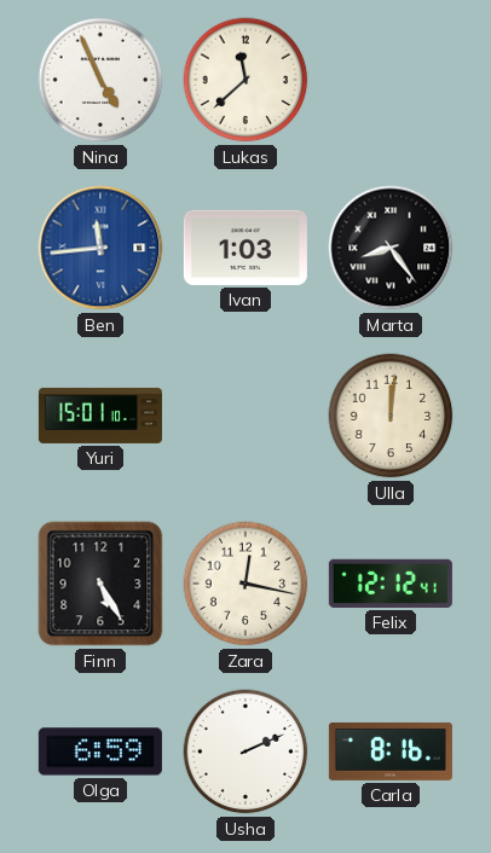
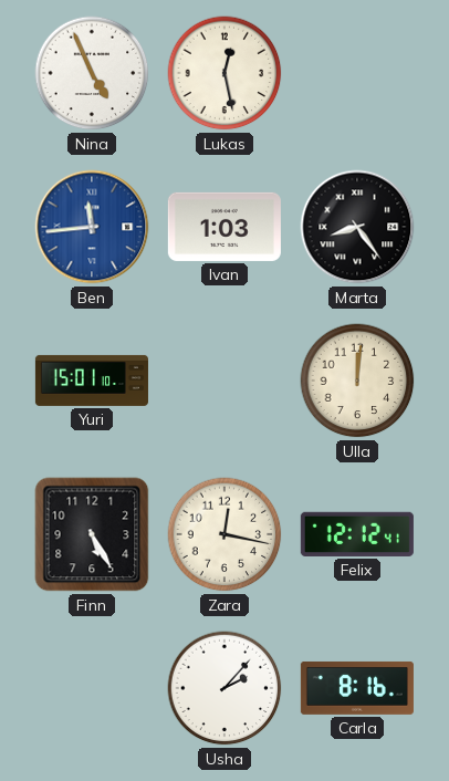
Lukas: 11:38 -> 12:28
Olga: 6:59 -> none
Usha: 2:11 -> 2:07
